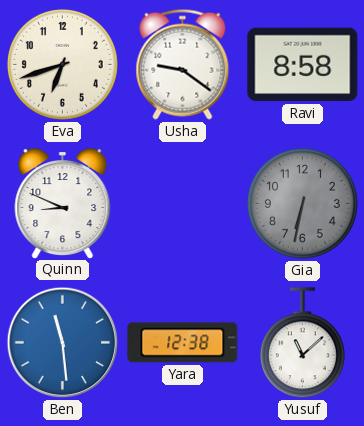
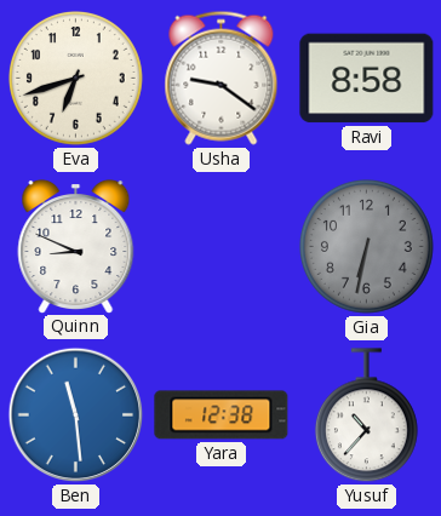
Yusuf: 11:08 -> 10:37
